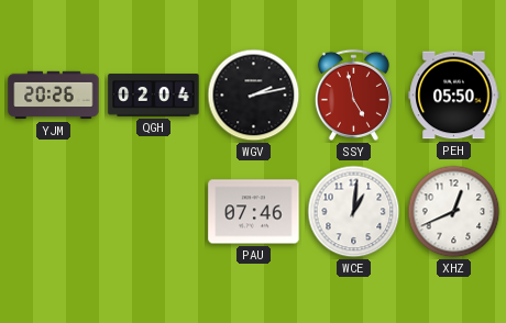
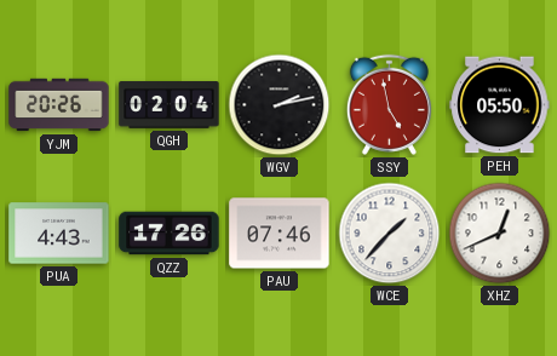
PUA: none -> 4:43
QZZ: none -> 17:26
WCE: 1:01 -> 1:37
